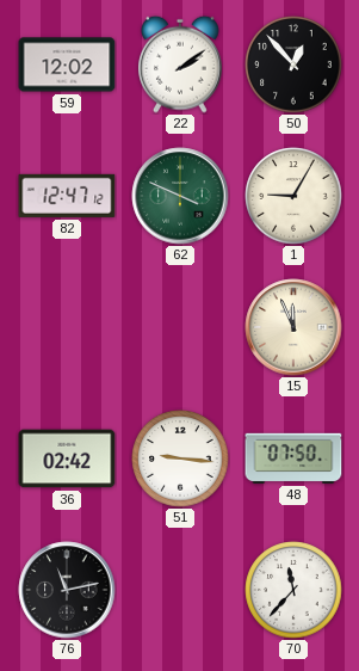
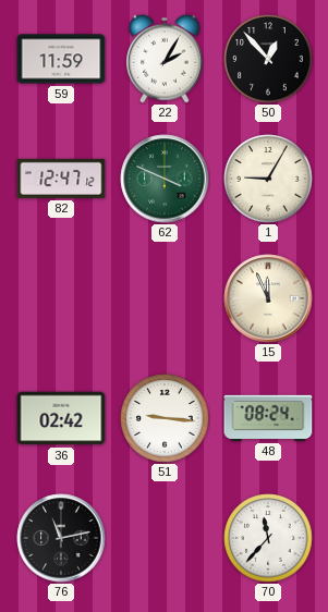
59: 12:02 -> 11:59
22: 2:09 -> 2:05
48: 07:50 -> 08:24
